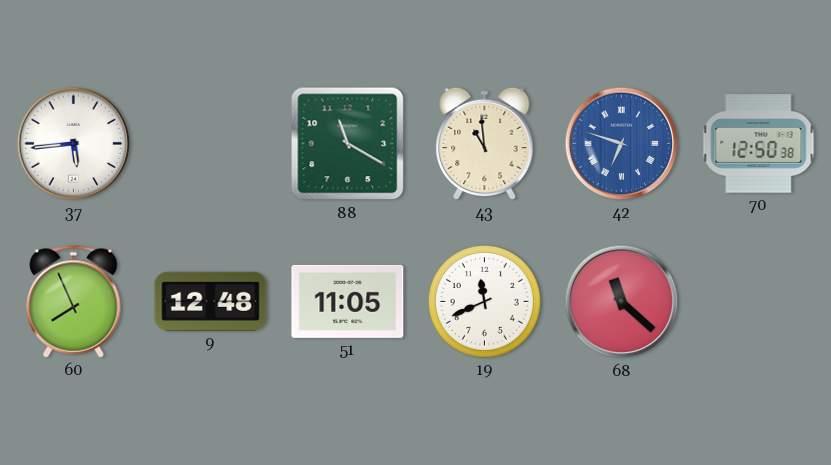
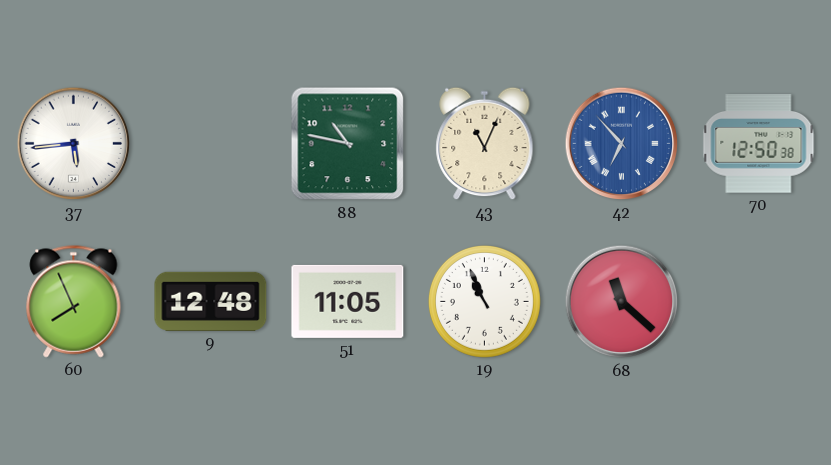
88: 11:20 -> 10:47
43: 10:59 -> 11:04
42: 6:48 -> 6:53
19: 11:41 -> 10:56
